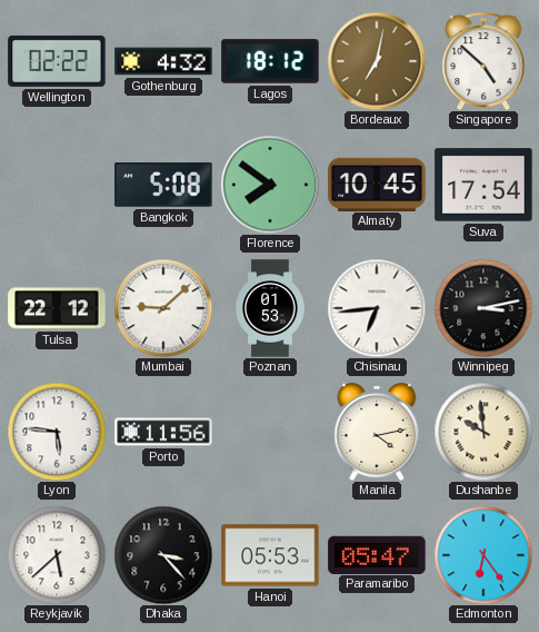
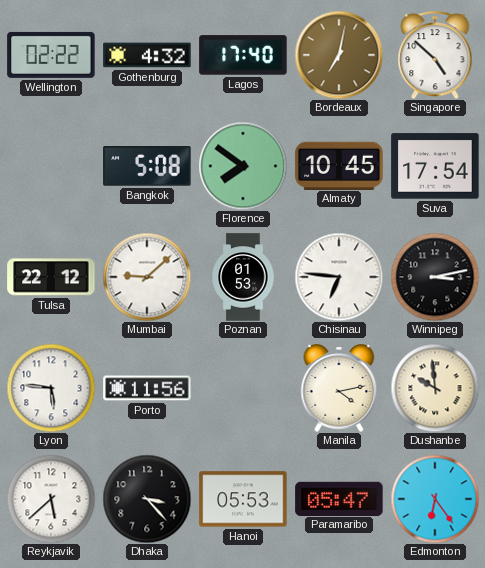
Lagos: 18:12 -> 17:40
Chisinau: 6:44 -> 6:46
